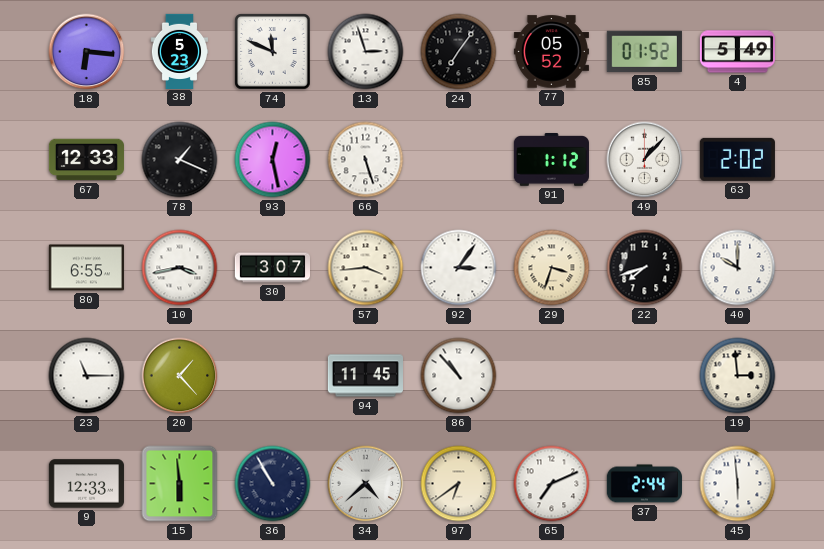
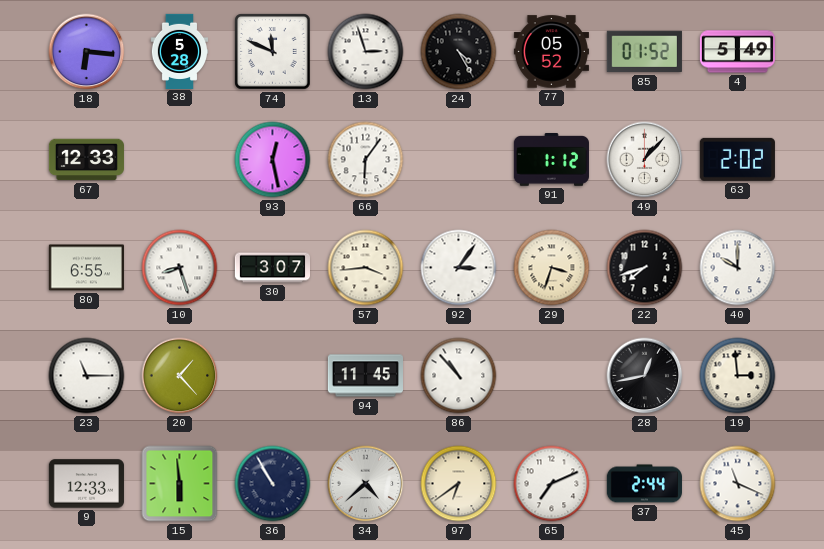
38: 5:23 -> 5:28
24: 7:06 -> 4:25
78: 1:19 -> none
66: 5:27 -> 6:06
10: 3:43 -> 8:27
28: none -> 12:43
45: 5:59 -> 11:19
